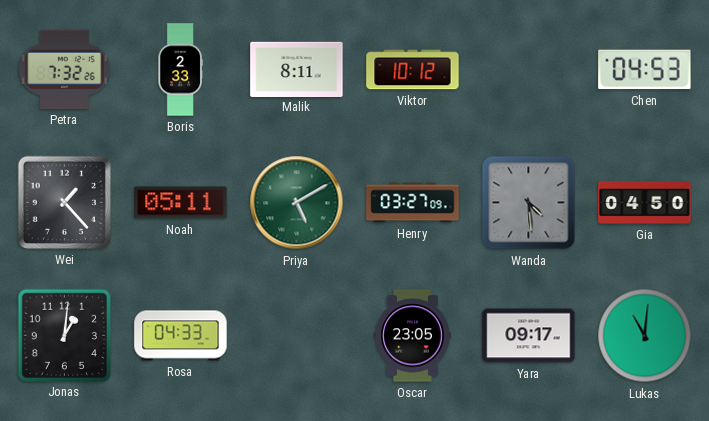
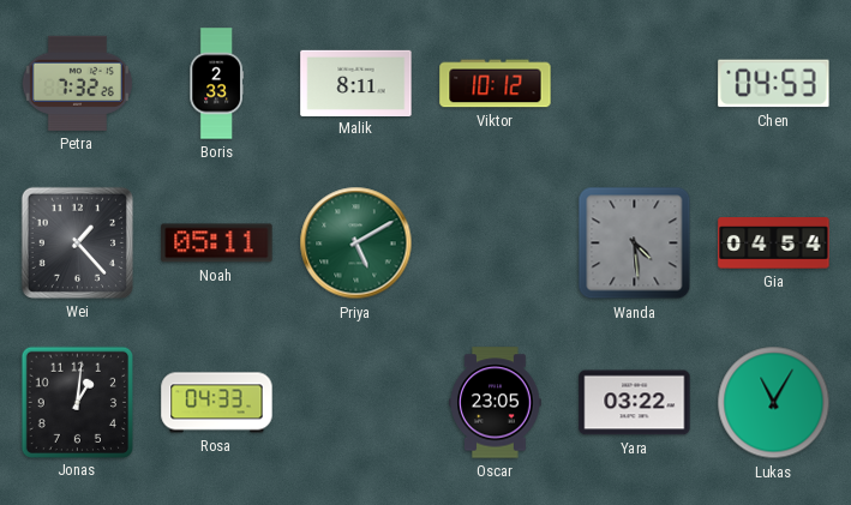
Henry: 03:27 -> none
Gia: 04:50 -> 04:54
Yara: 09:17 -> 03:22
Lukas: 11:01 -> 11:05
